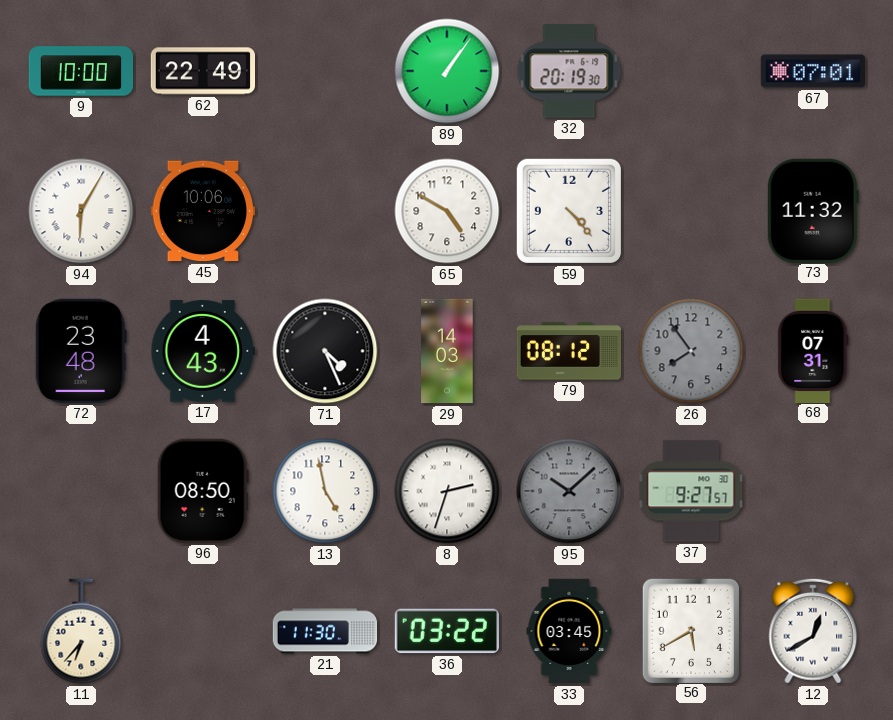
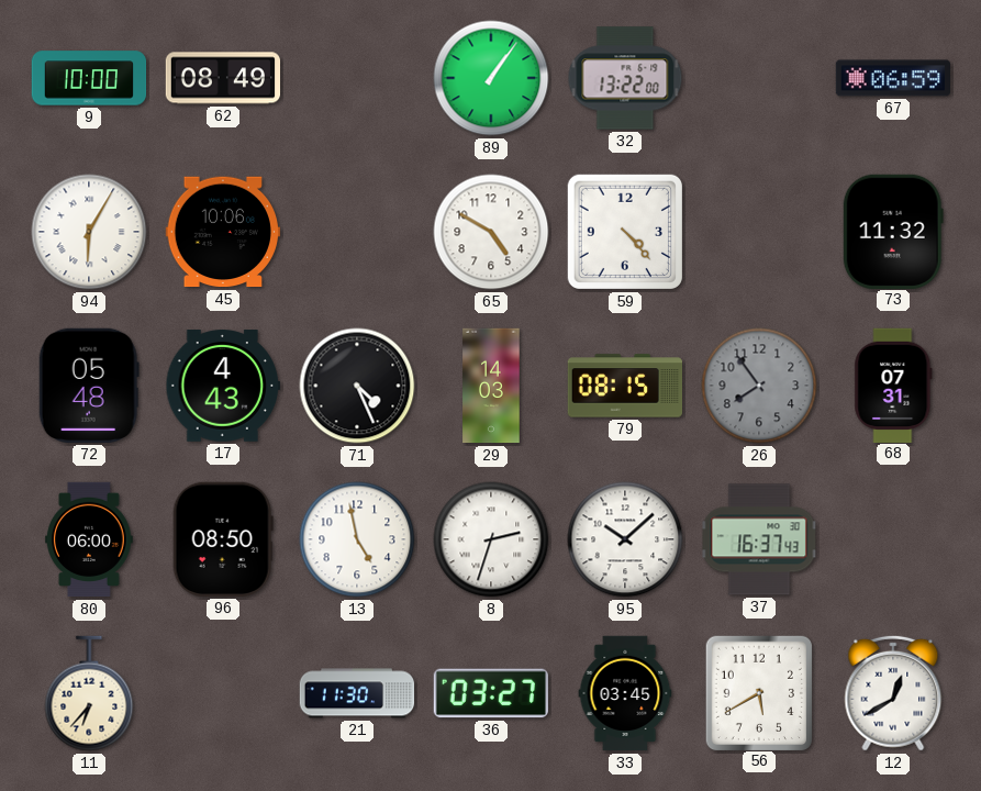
62: 22:49 -> 08:49
32: 20:19 -> 13:22
67: 07:01 -> 06:59
72: 23:48 -> 05:48
79: 08:12 -> 08:15
80: none -> 06:00
95 dial: grey -> white
37: 9:27 -> 16:37
36: 03:22 -> 03:27
